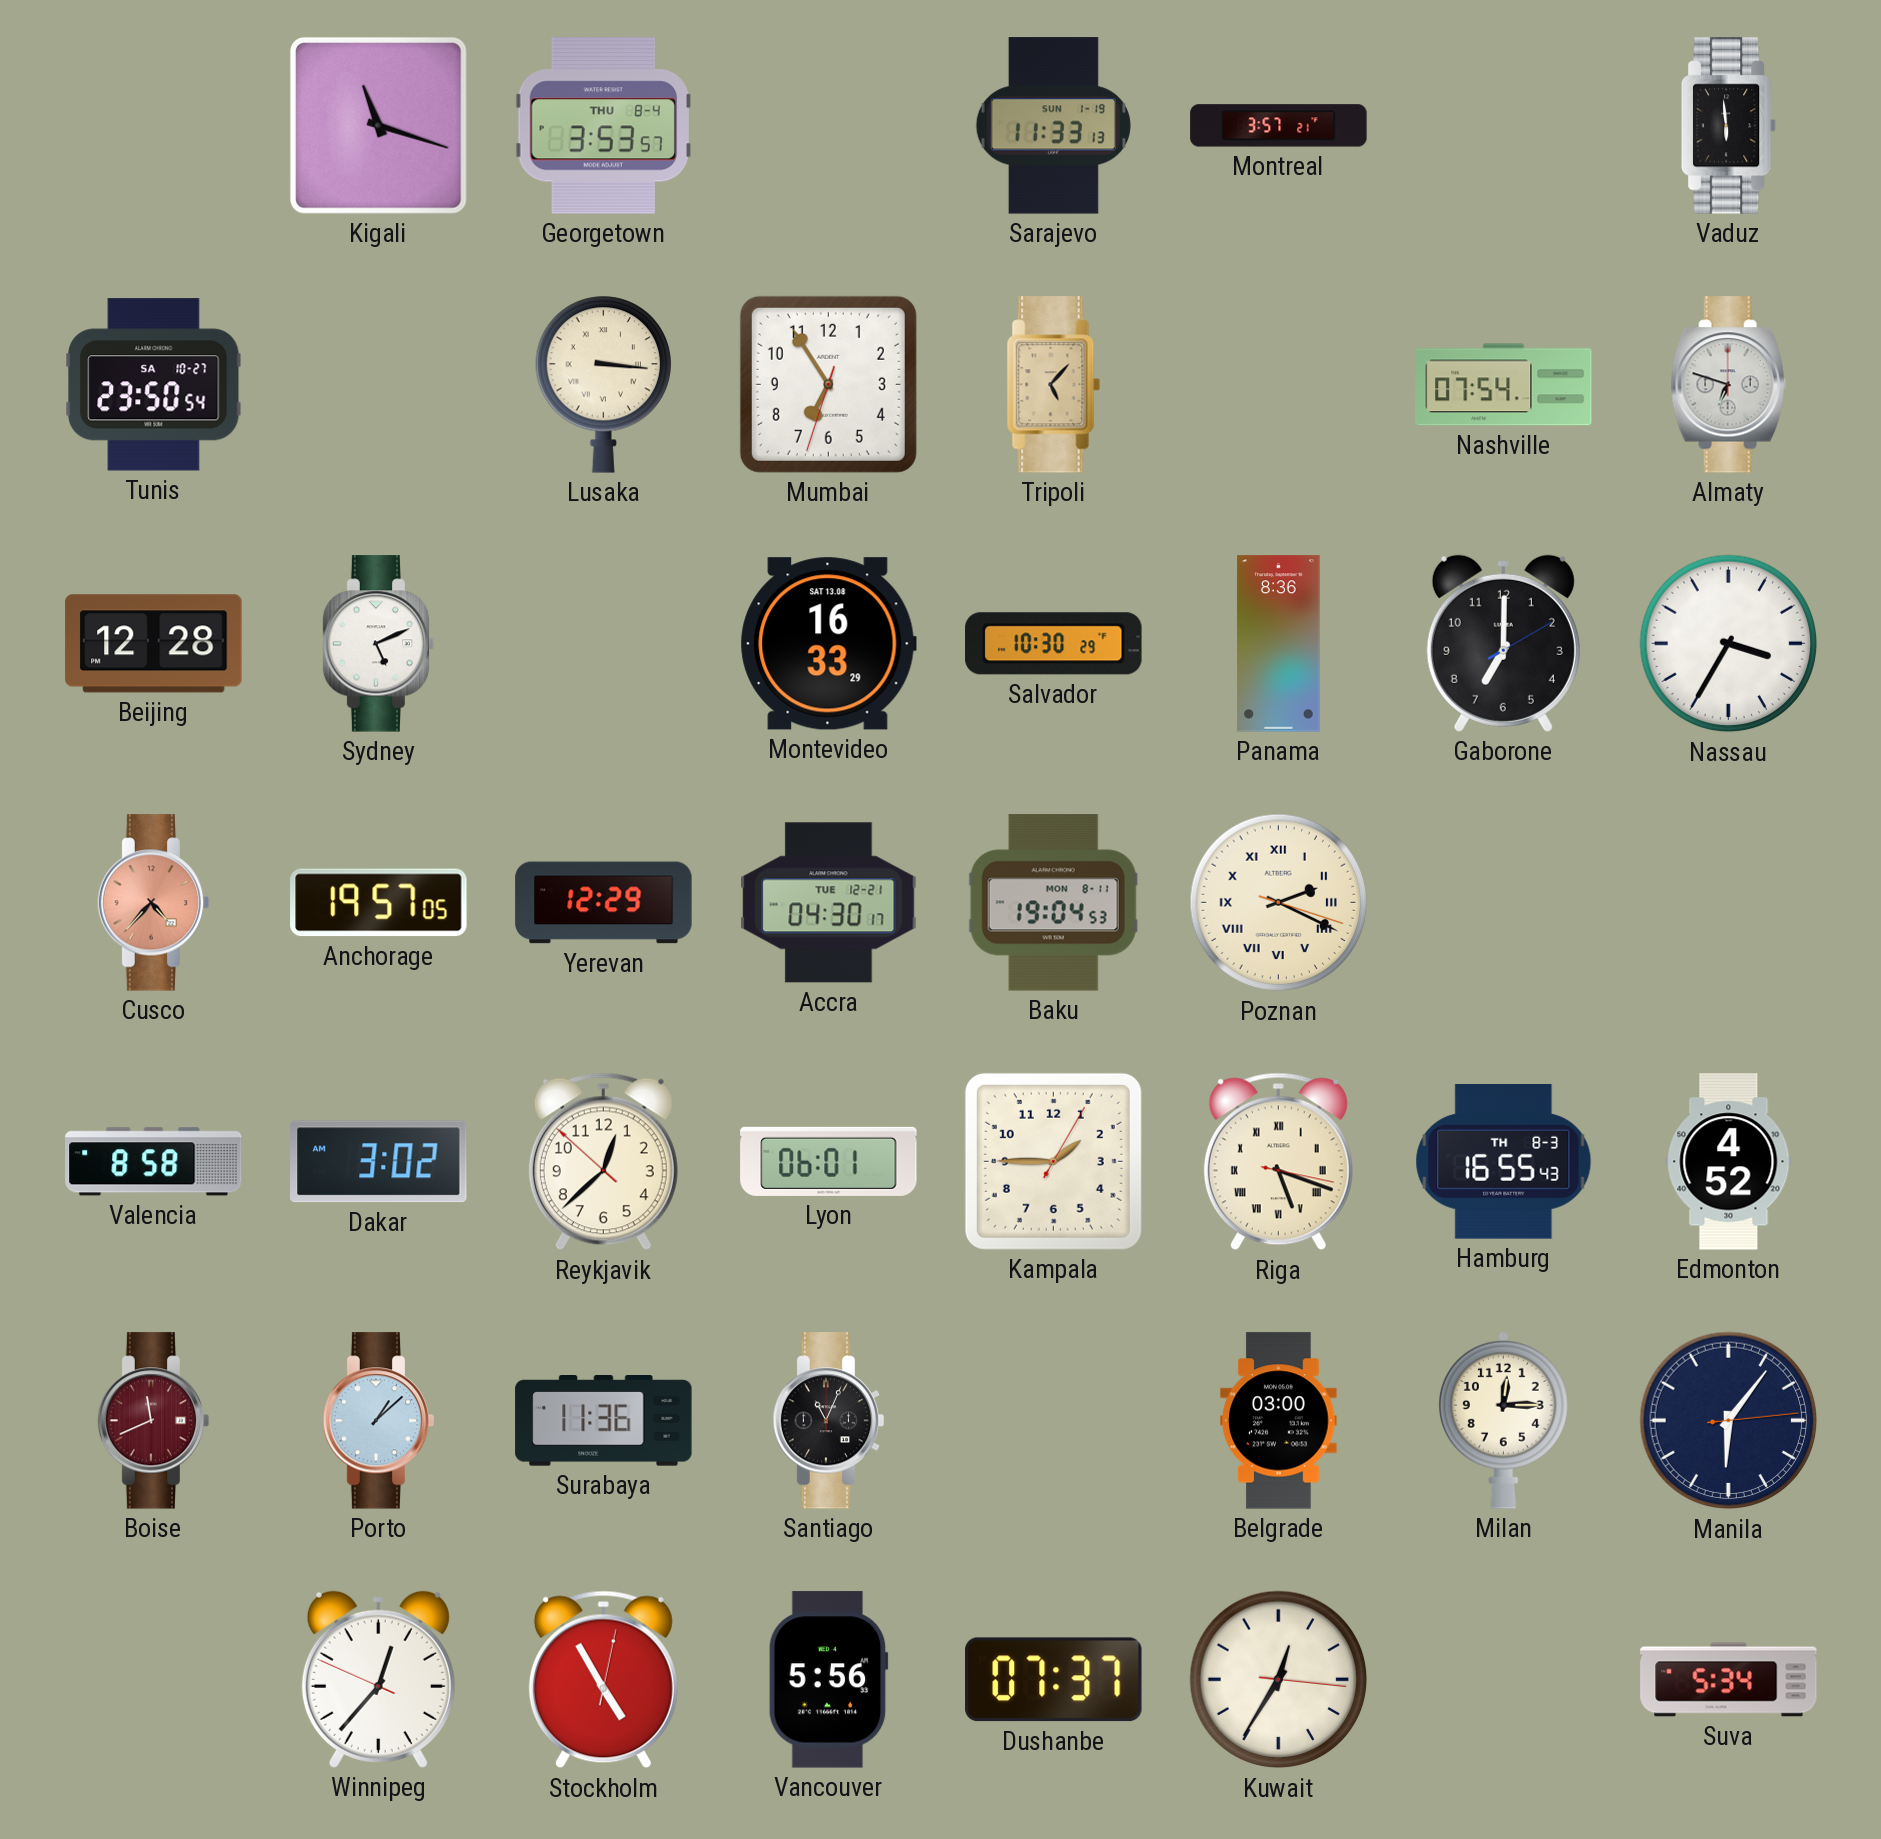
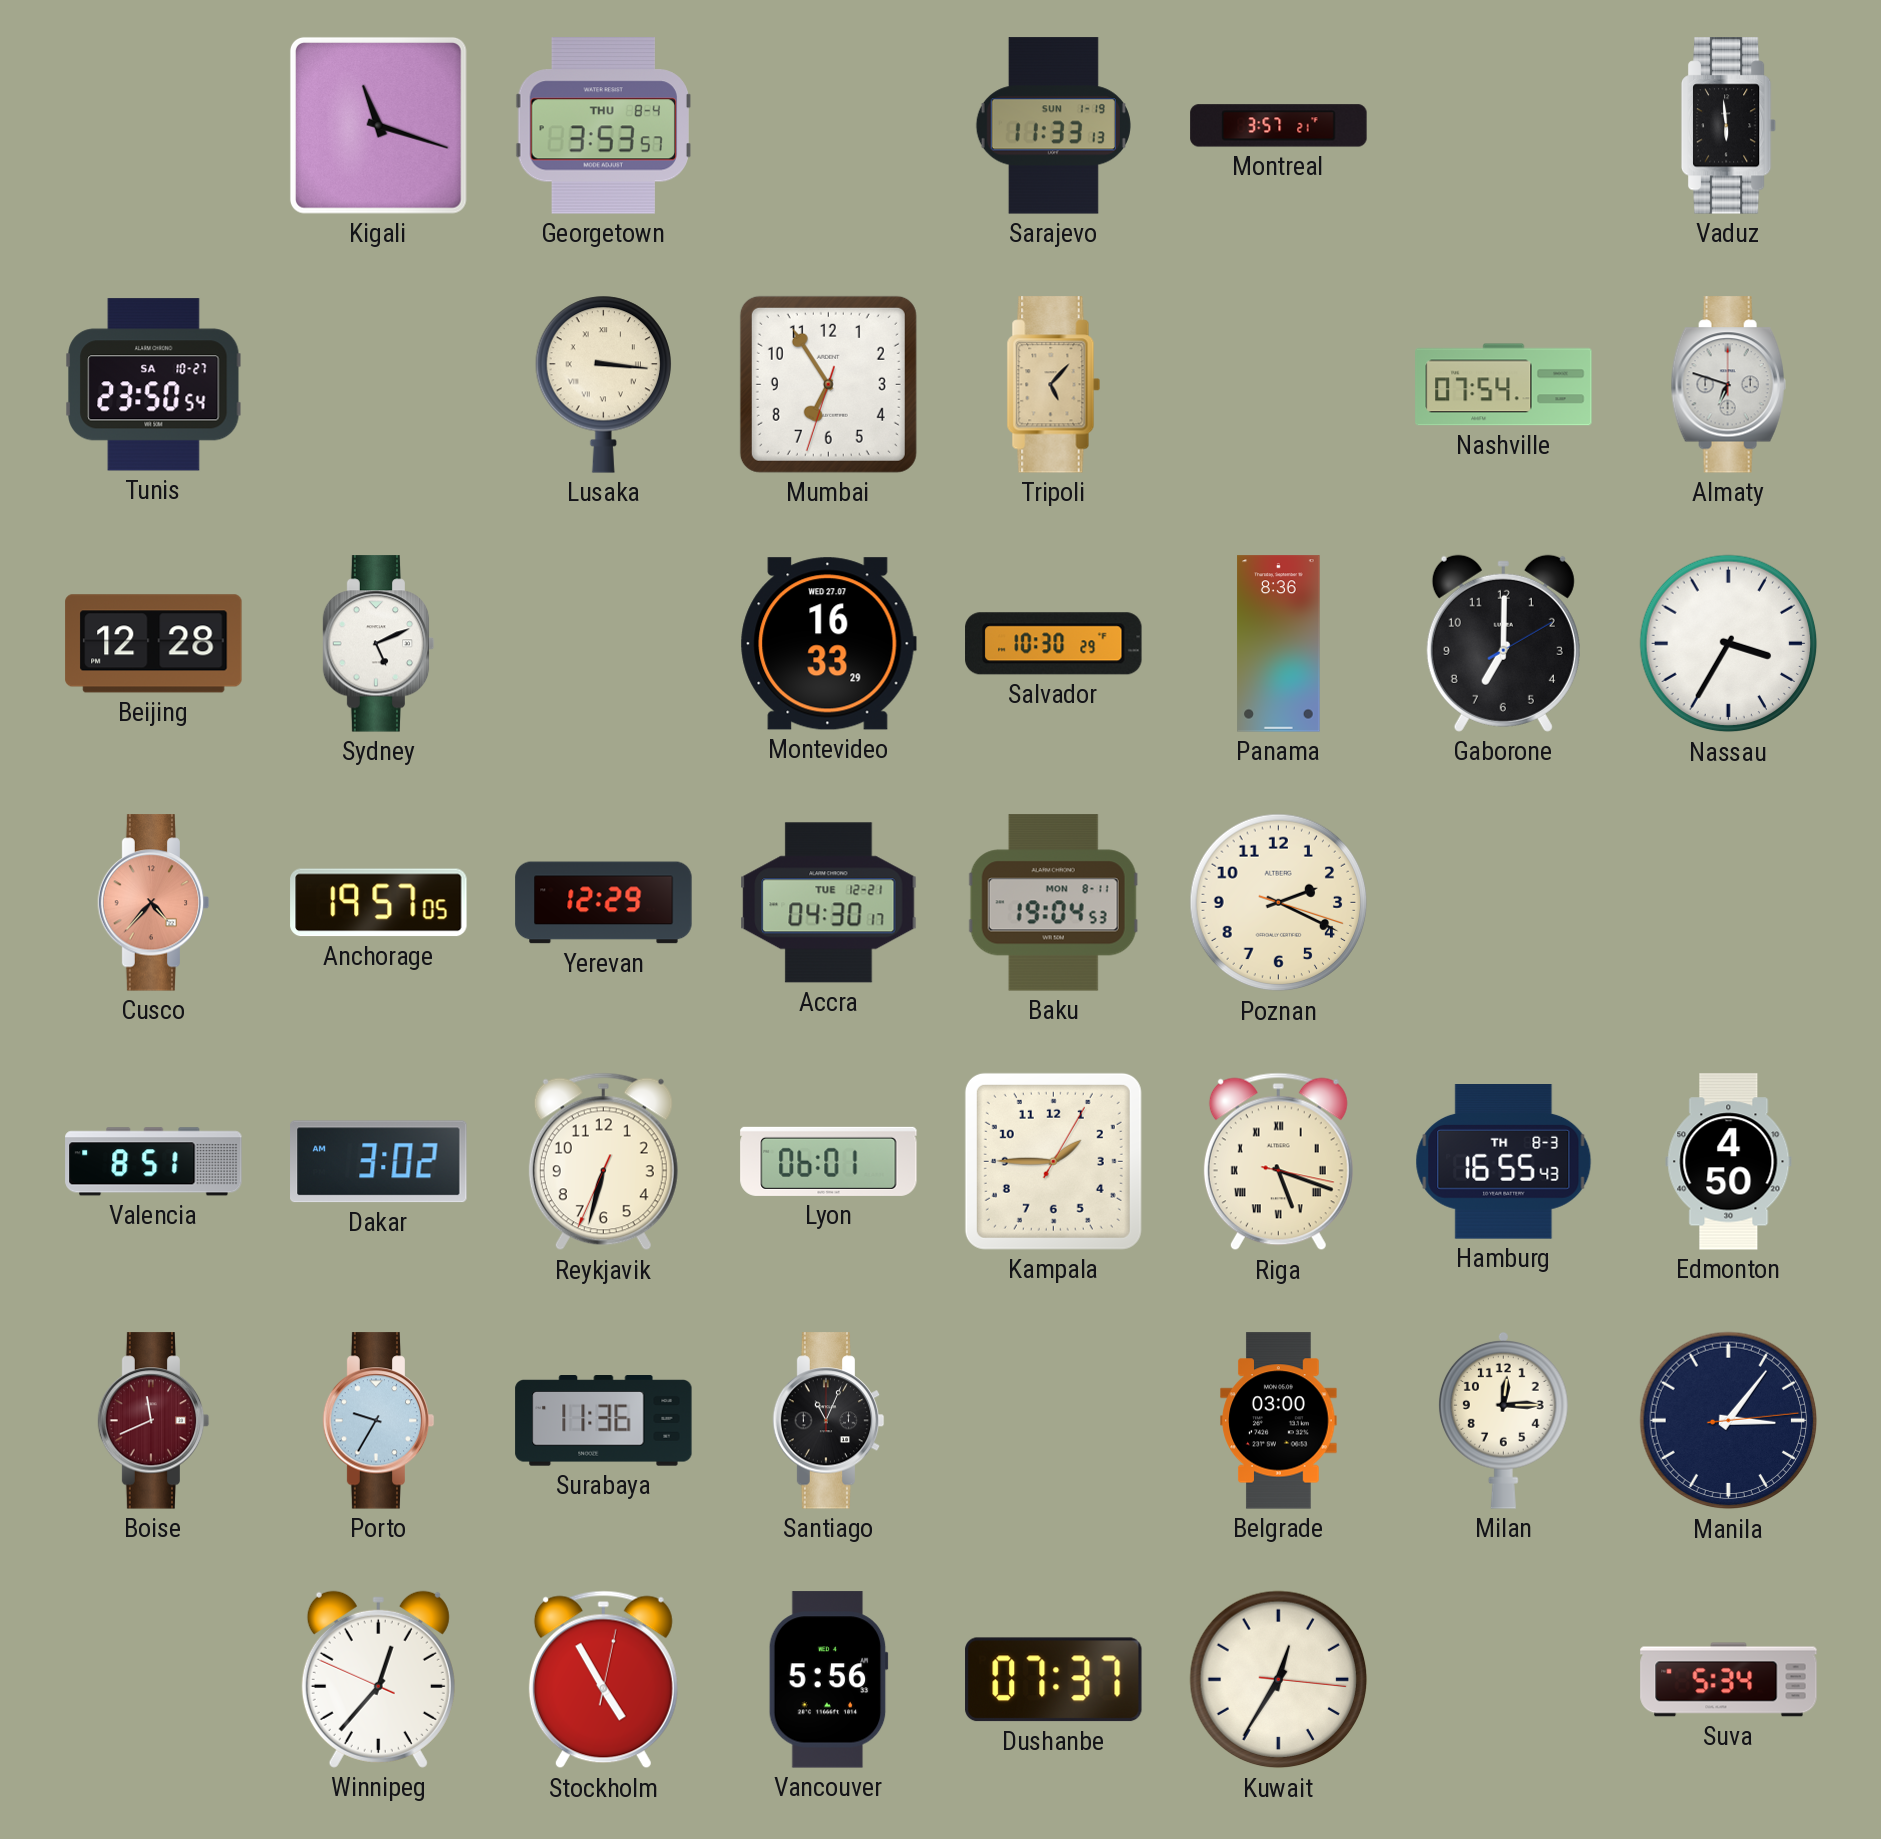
Montevideo date: SAT 13.08 -> WED 27.07
Poznan numerals: Roman -> Arabic
Valencia: 8:58 -> 8:51
Reykjavik: 12:37 -> 6:32
Edmonton: 4:52 -> 4:50
Porto: 1:08 -> 9:35
Manila: 6:06 -> 3:06
